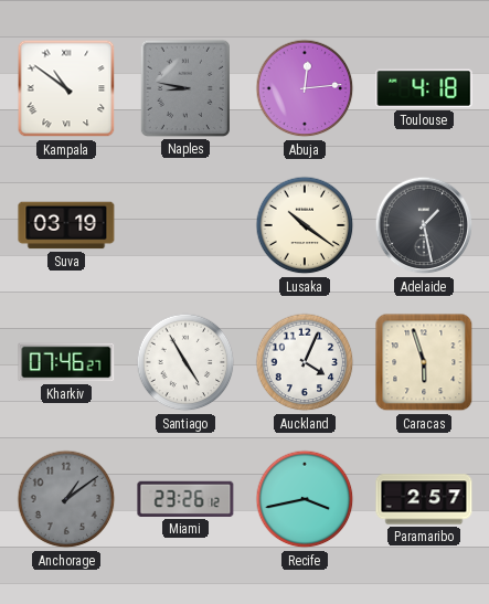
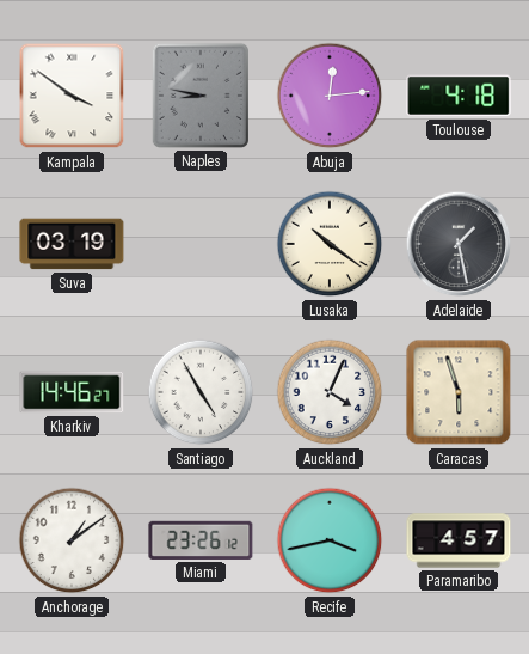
Kampala: 10:51 -> 3:51
Kharkiv: 07:46 -> 14:46
Anchorage dial: grey -> white
Paramaribo: 2:57 -> 4:57
